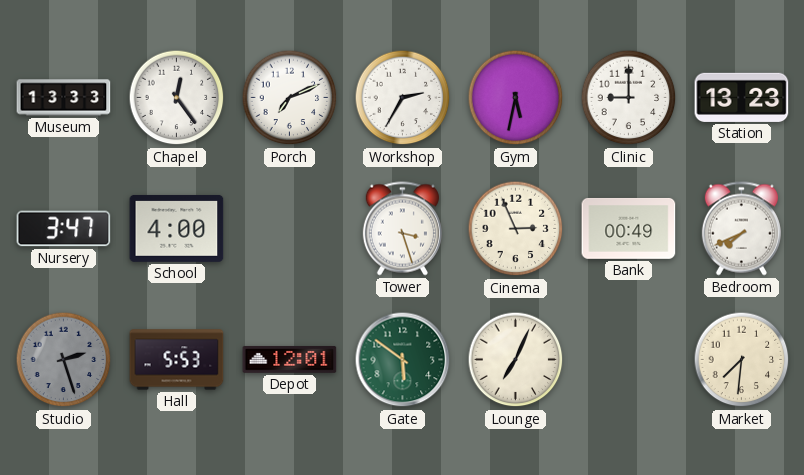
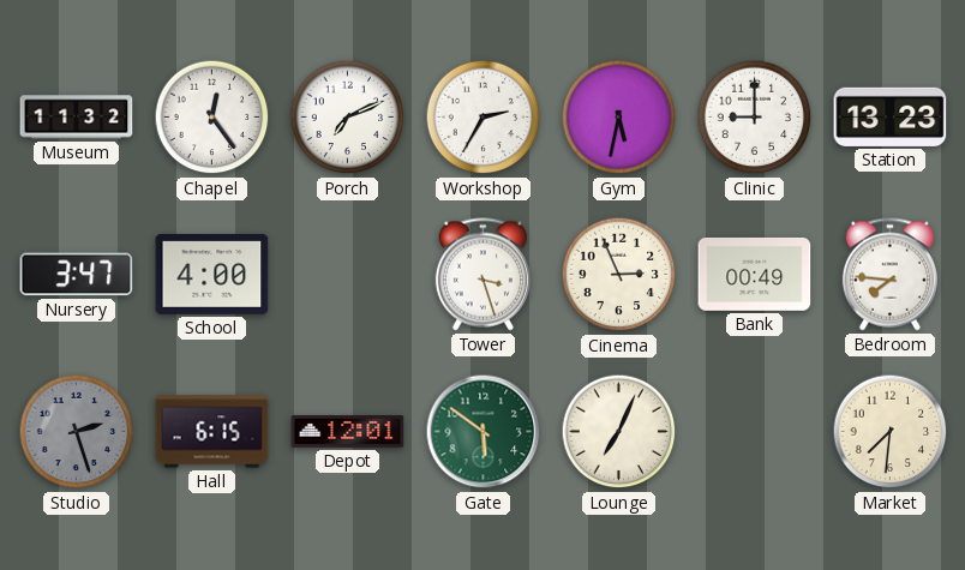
Museum: 13:33 -> 11:32
Bedroom: 7:41 -> 7:46
Hall: 5:53 -> 6:15
